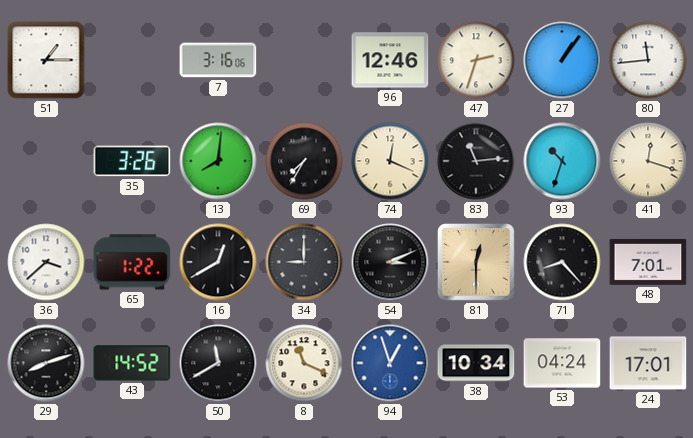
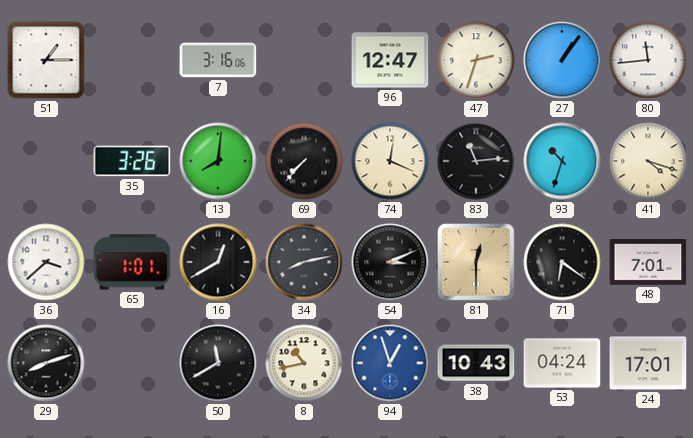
96: 12:46 -> 12:47
69: 7:35 -> 7:37
41: 12:18 -> 4:18
65: 1:22 -> 1:01
34: 9:00 -> 8:13
71: 8:23 -> 6:21
43: 14:52 -> none
8: 11:19 -> 10:43
38: 10:34 -> 10:43
